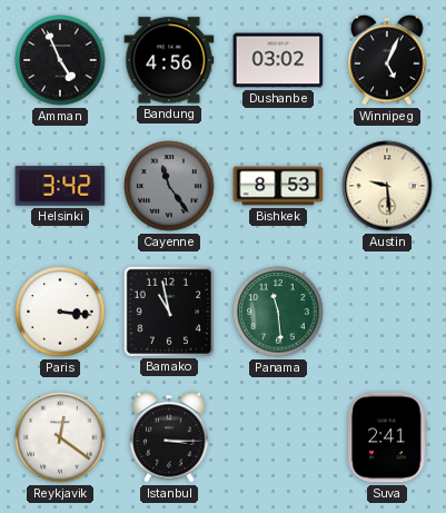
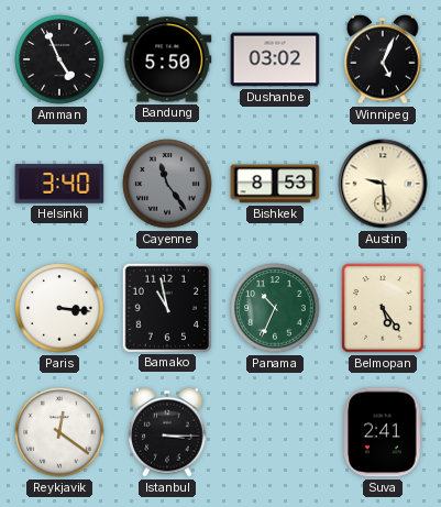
Bandung: 4:56 -> 5:50
Helsinki: 3:42 -> 3:40
Panama: 11:29 -> 10:34
Belmopan: none -> 5:24
